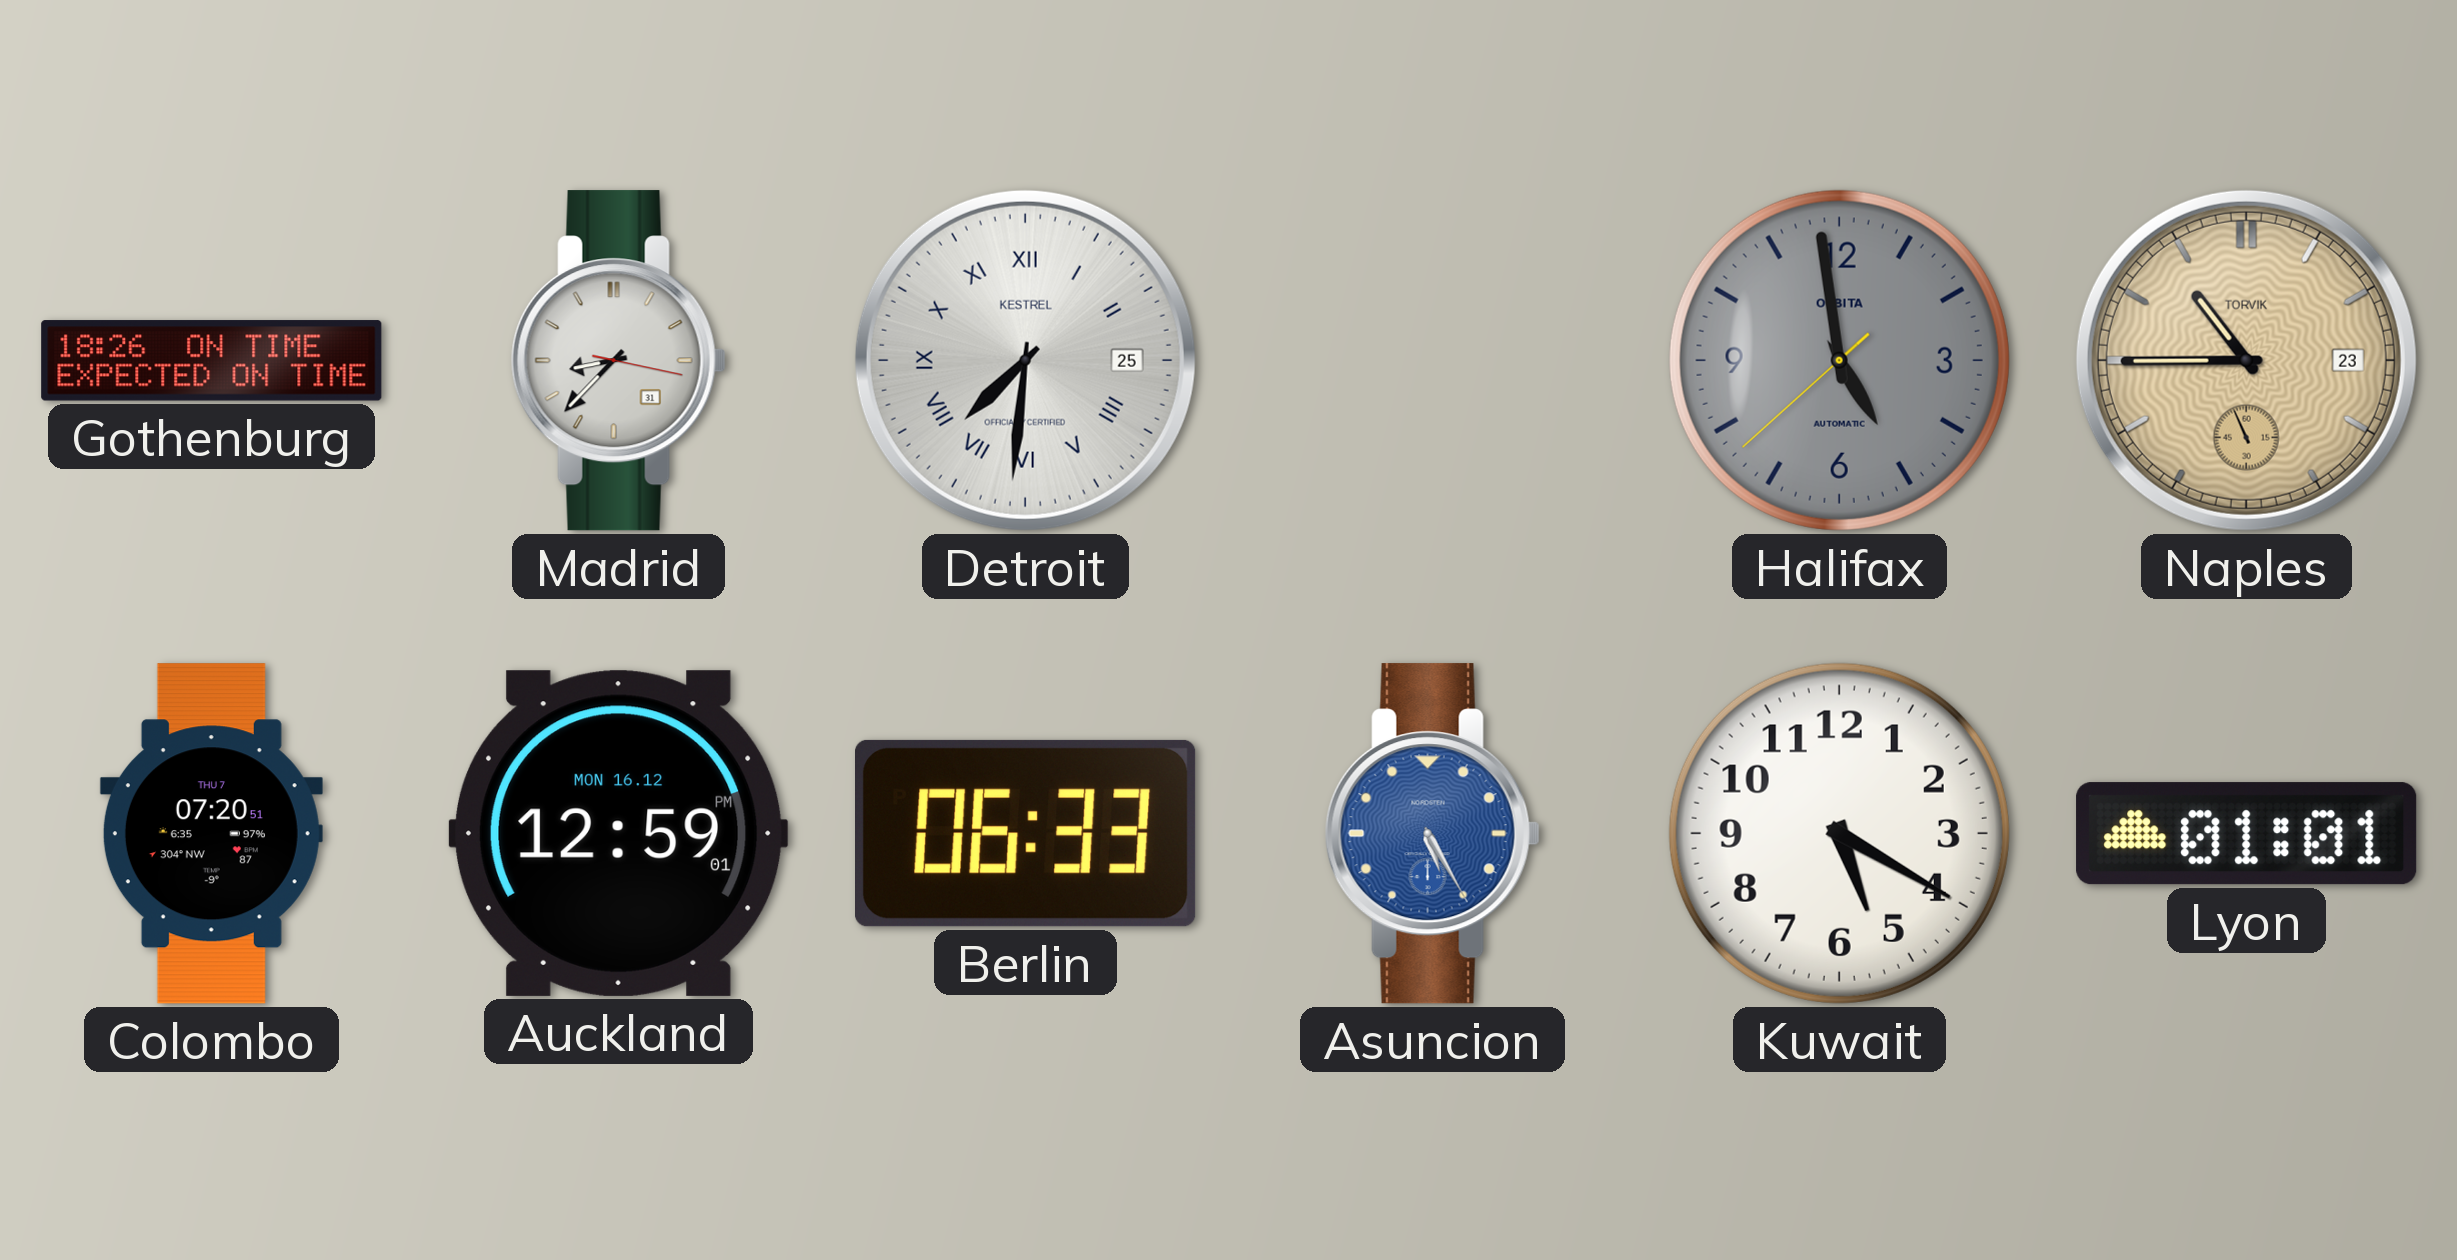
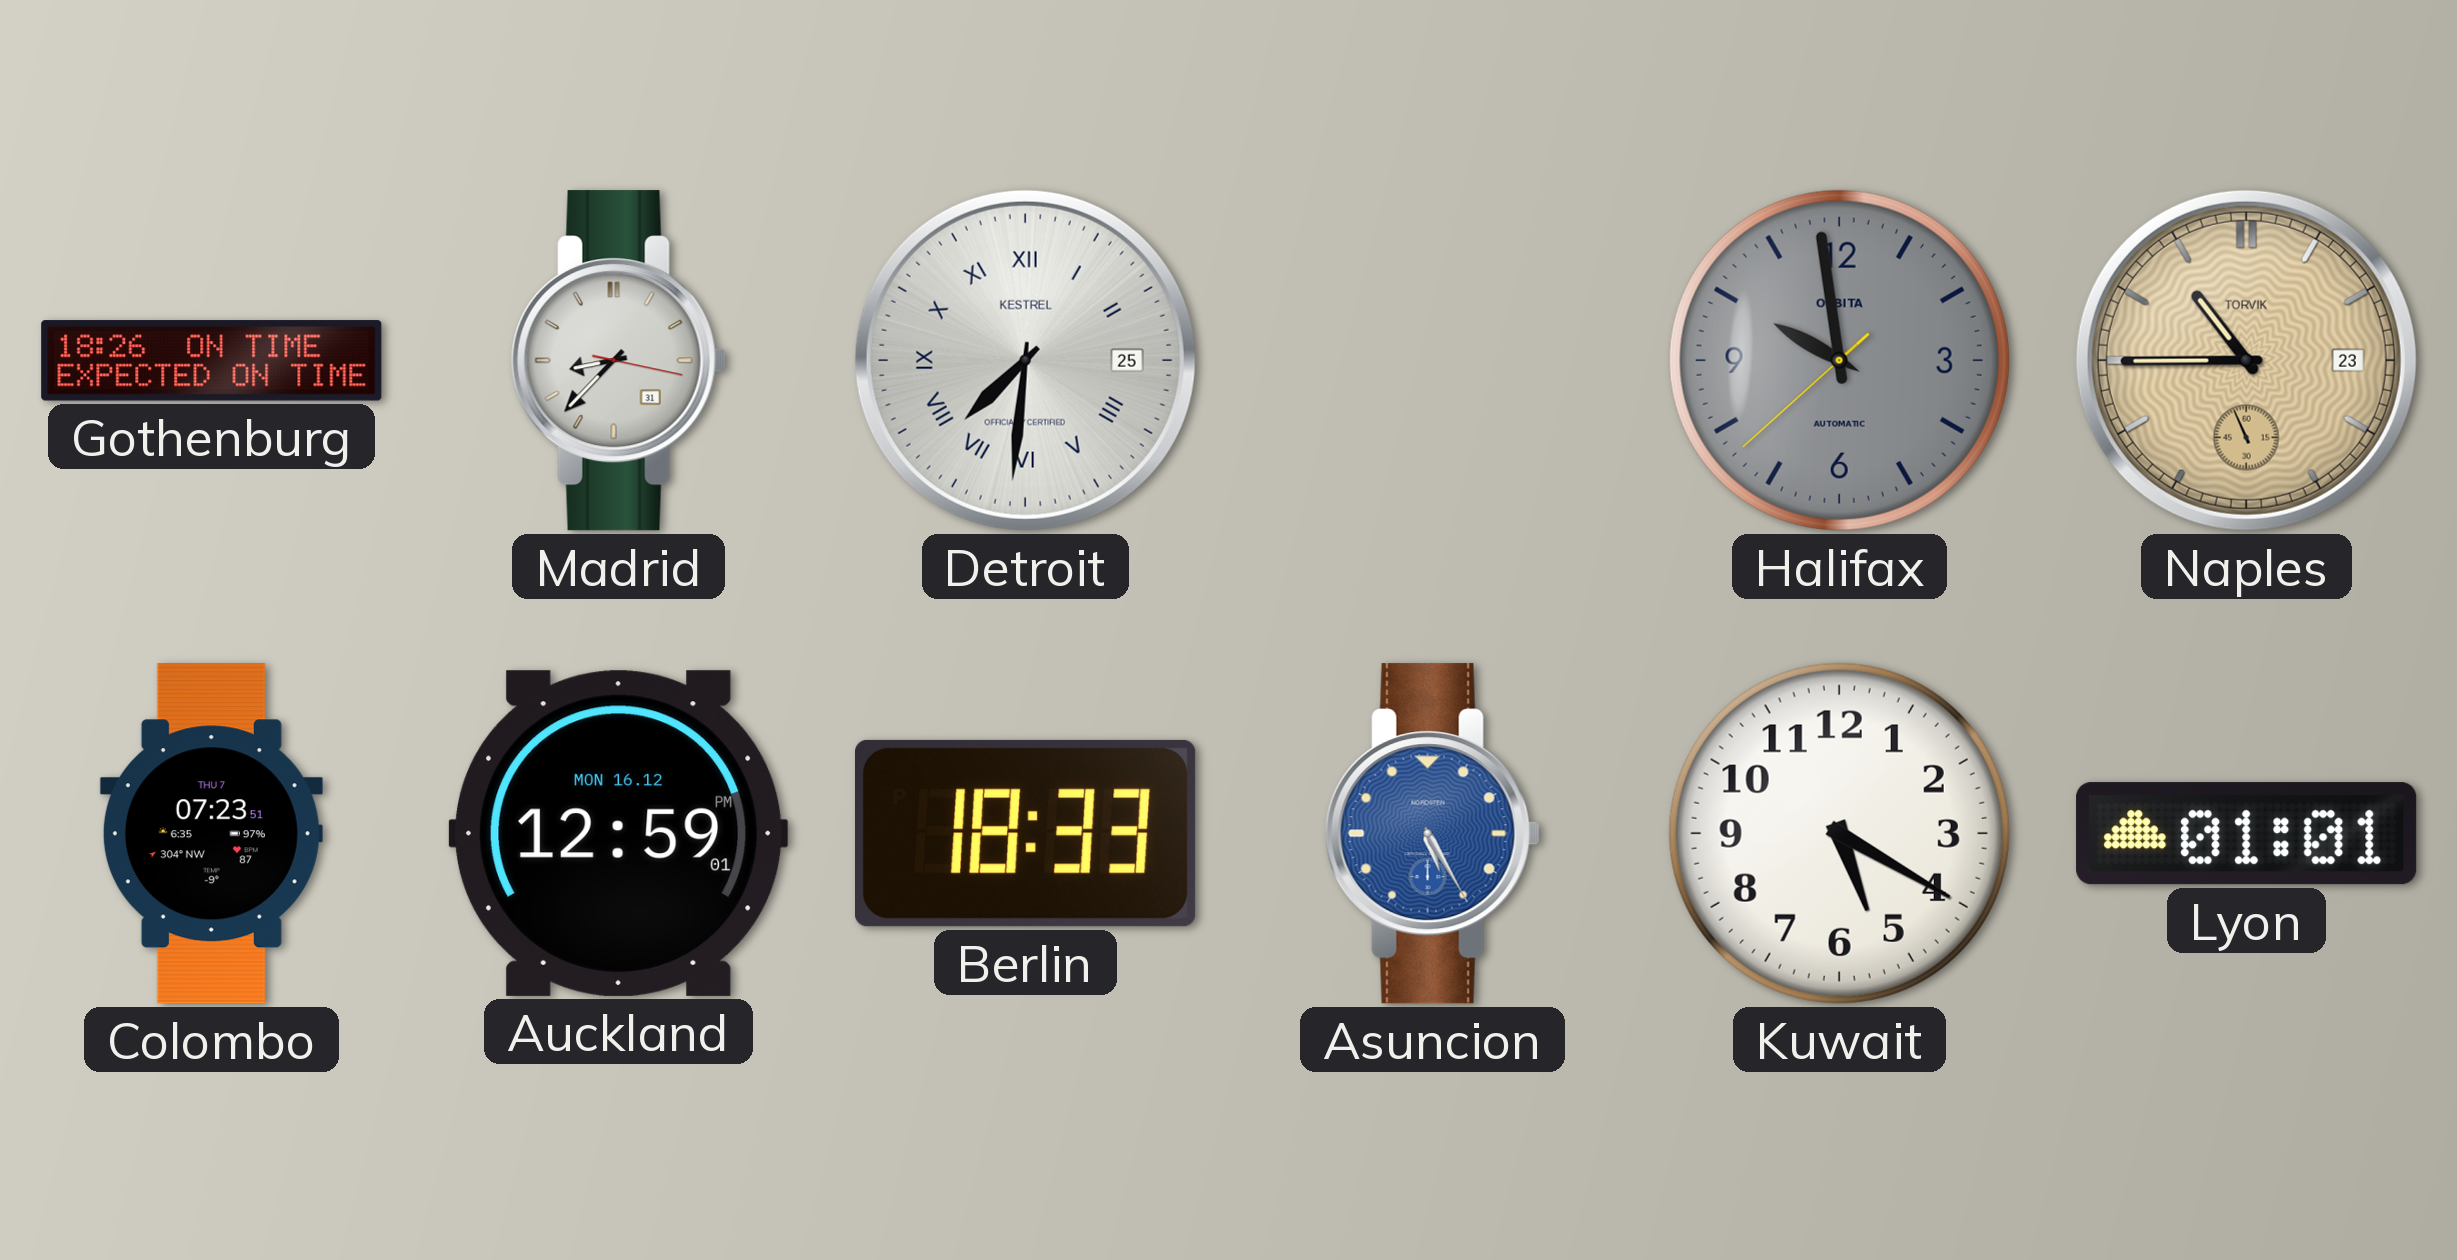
Halifax: 4:58 -> 9:58
Colombo: 07:20 -> 07:23
Berlin: 06:33 -> 18:33
